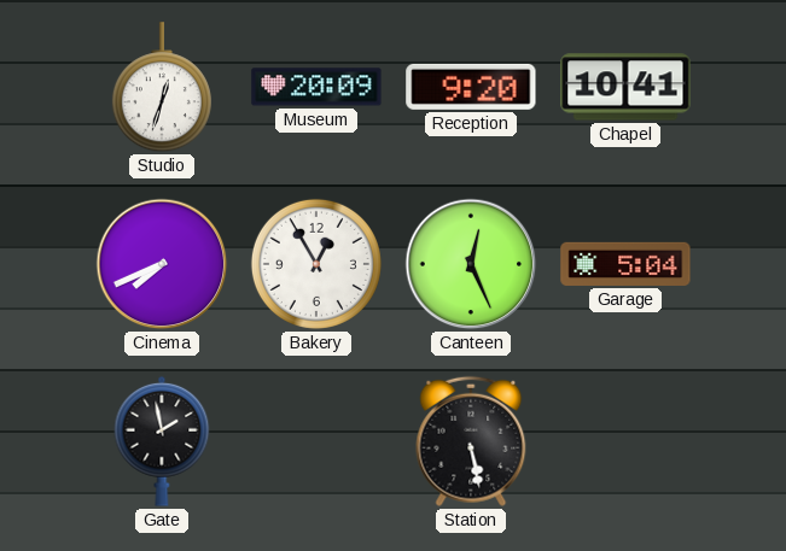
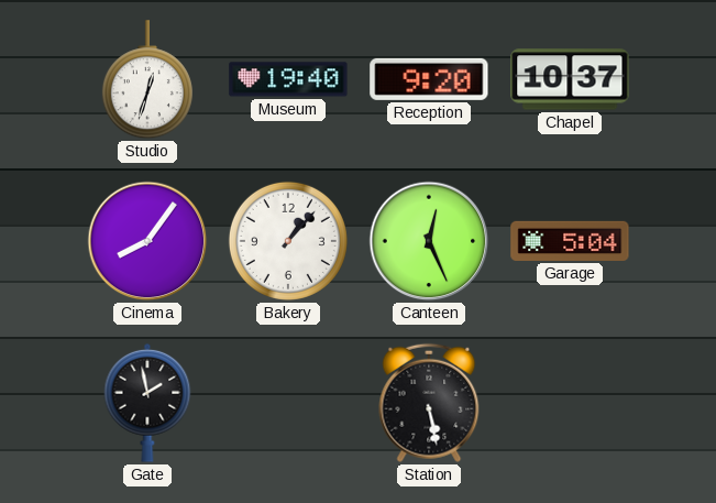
Museum: 20:09 -> 19:40
Chapel: 10:41 -> 10:37
Cinema: 7:41 -> 8:06
Bakery: 12:55 -> 1:07
